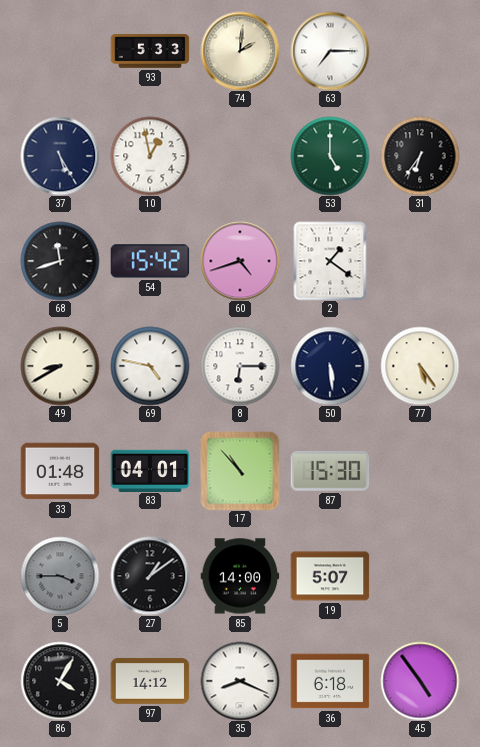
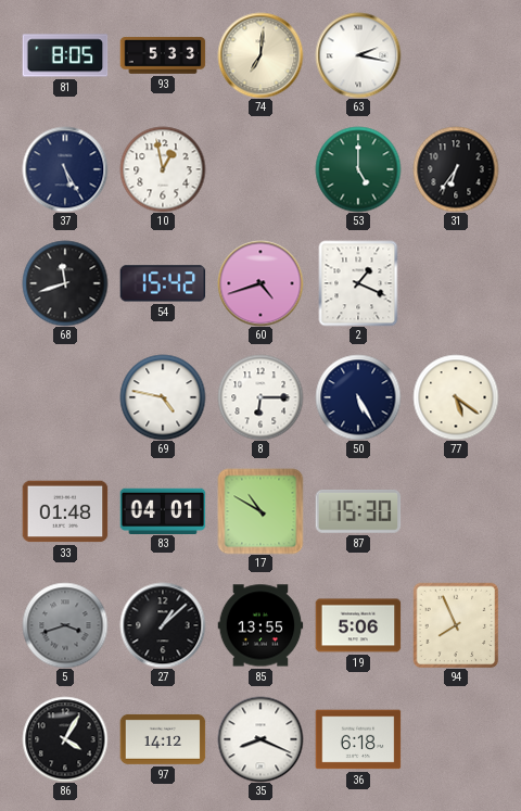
81: none -> 8:05
74: 2:01 -> 7:01
63: 7:15 -> 2:17
2: 1:21 -> 1:19
49: 8:40 -> none
50: 5:29 -> 5:25
77: 5:24 -> 5:21
17: 10:53 -> 10:50
5: 3:45 -> 3:42
27: 1:09 -> 1:08
85: 14:00 -> 13:55
19: 5:07 -> 5:06
94: none -> 7:56
45: 4:54 -> none
